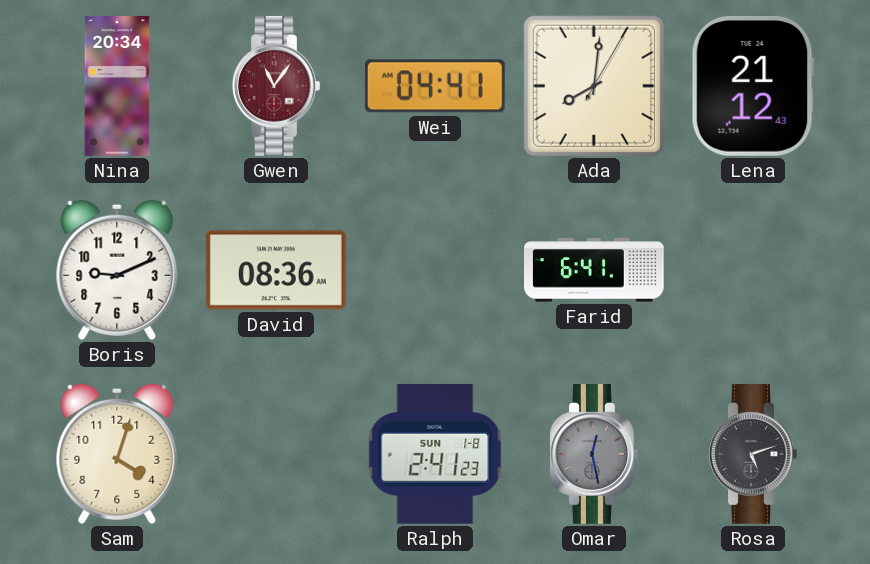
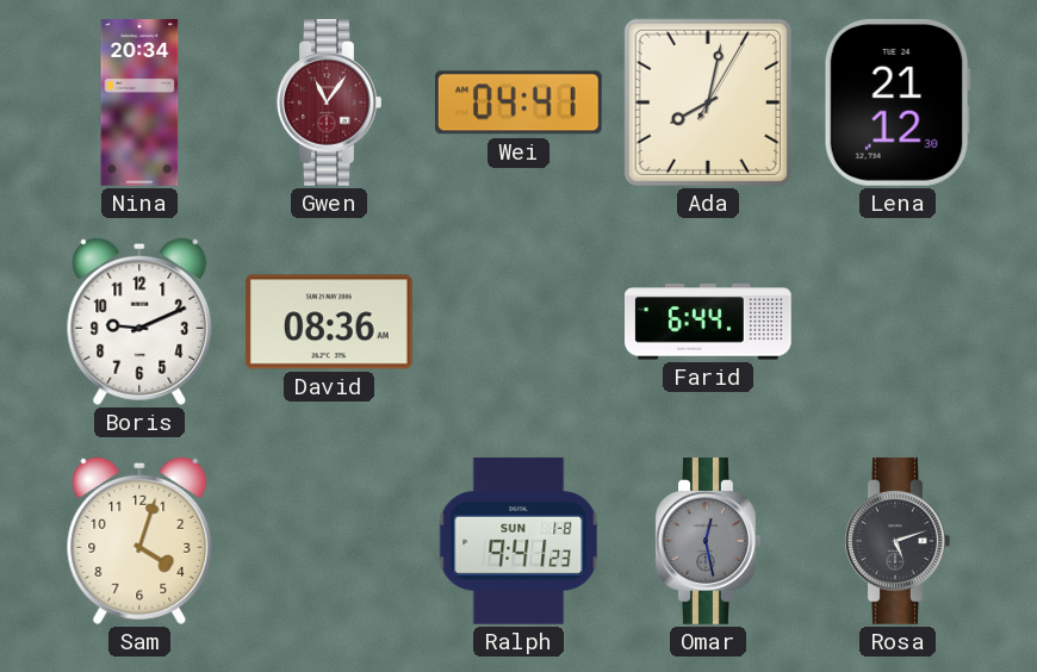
Ada: 8:01 -> 8:02
Lena: 21:12:43 -> 21:12:30
Farid: 6:41 -> 6:44
Ralph: 2:41 -> 9:41
